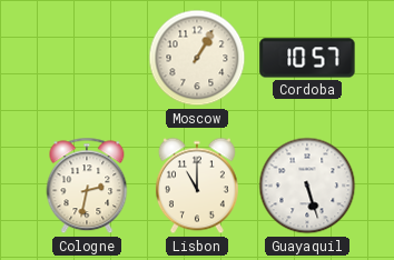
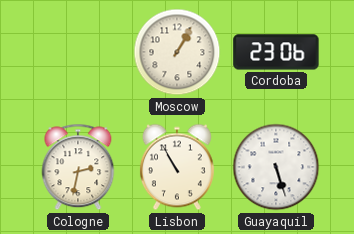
Cordoba: 10:57 -> 23:06
Lisbon: 11:00 -> 10:55
